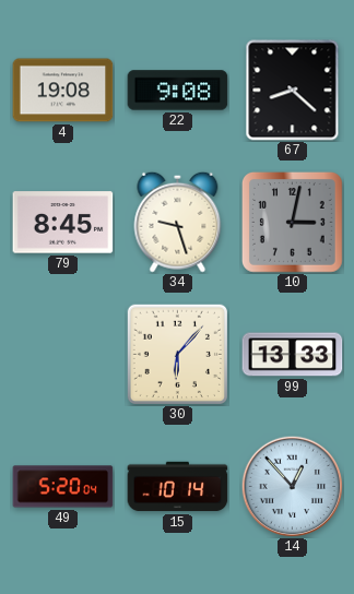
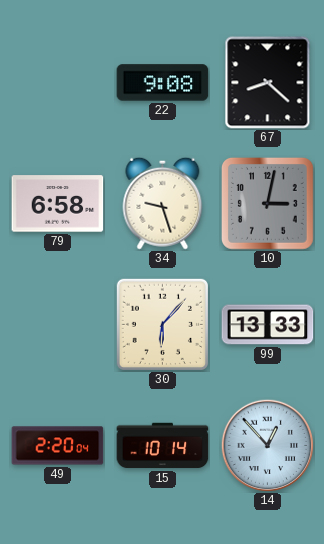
4: 19:08 -> none
79: 8:45 -> 6:58
49: 5:20 -> 2:20
